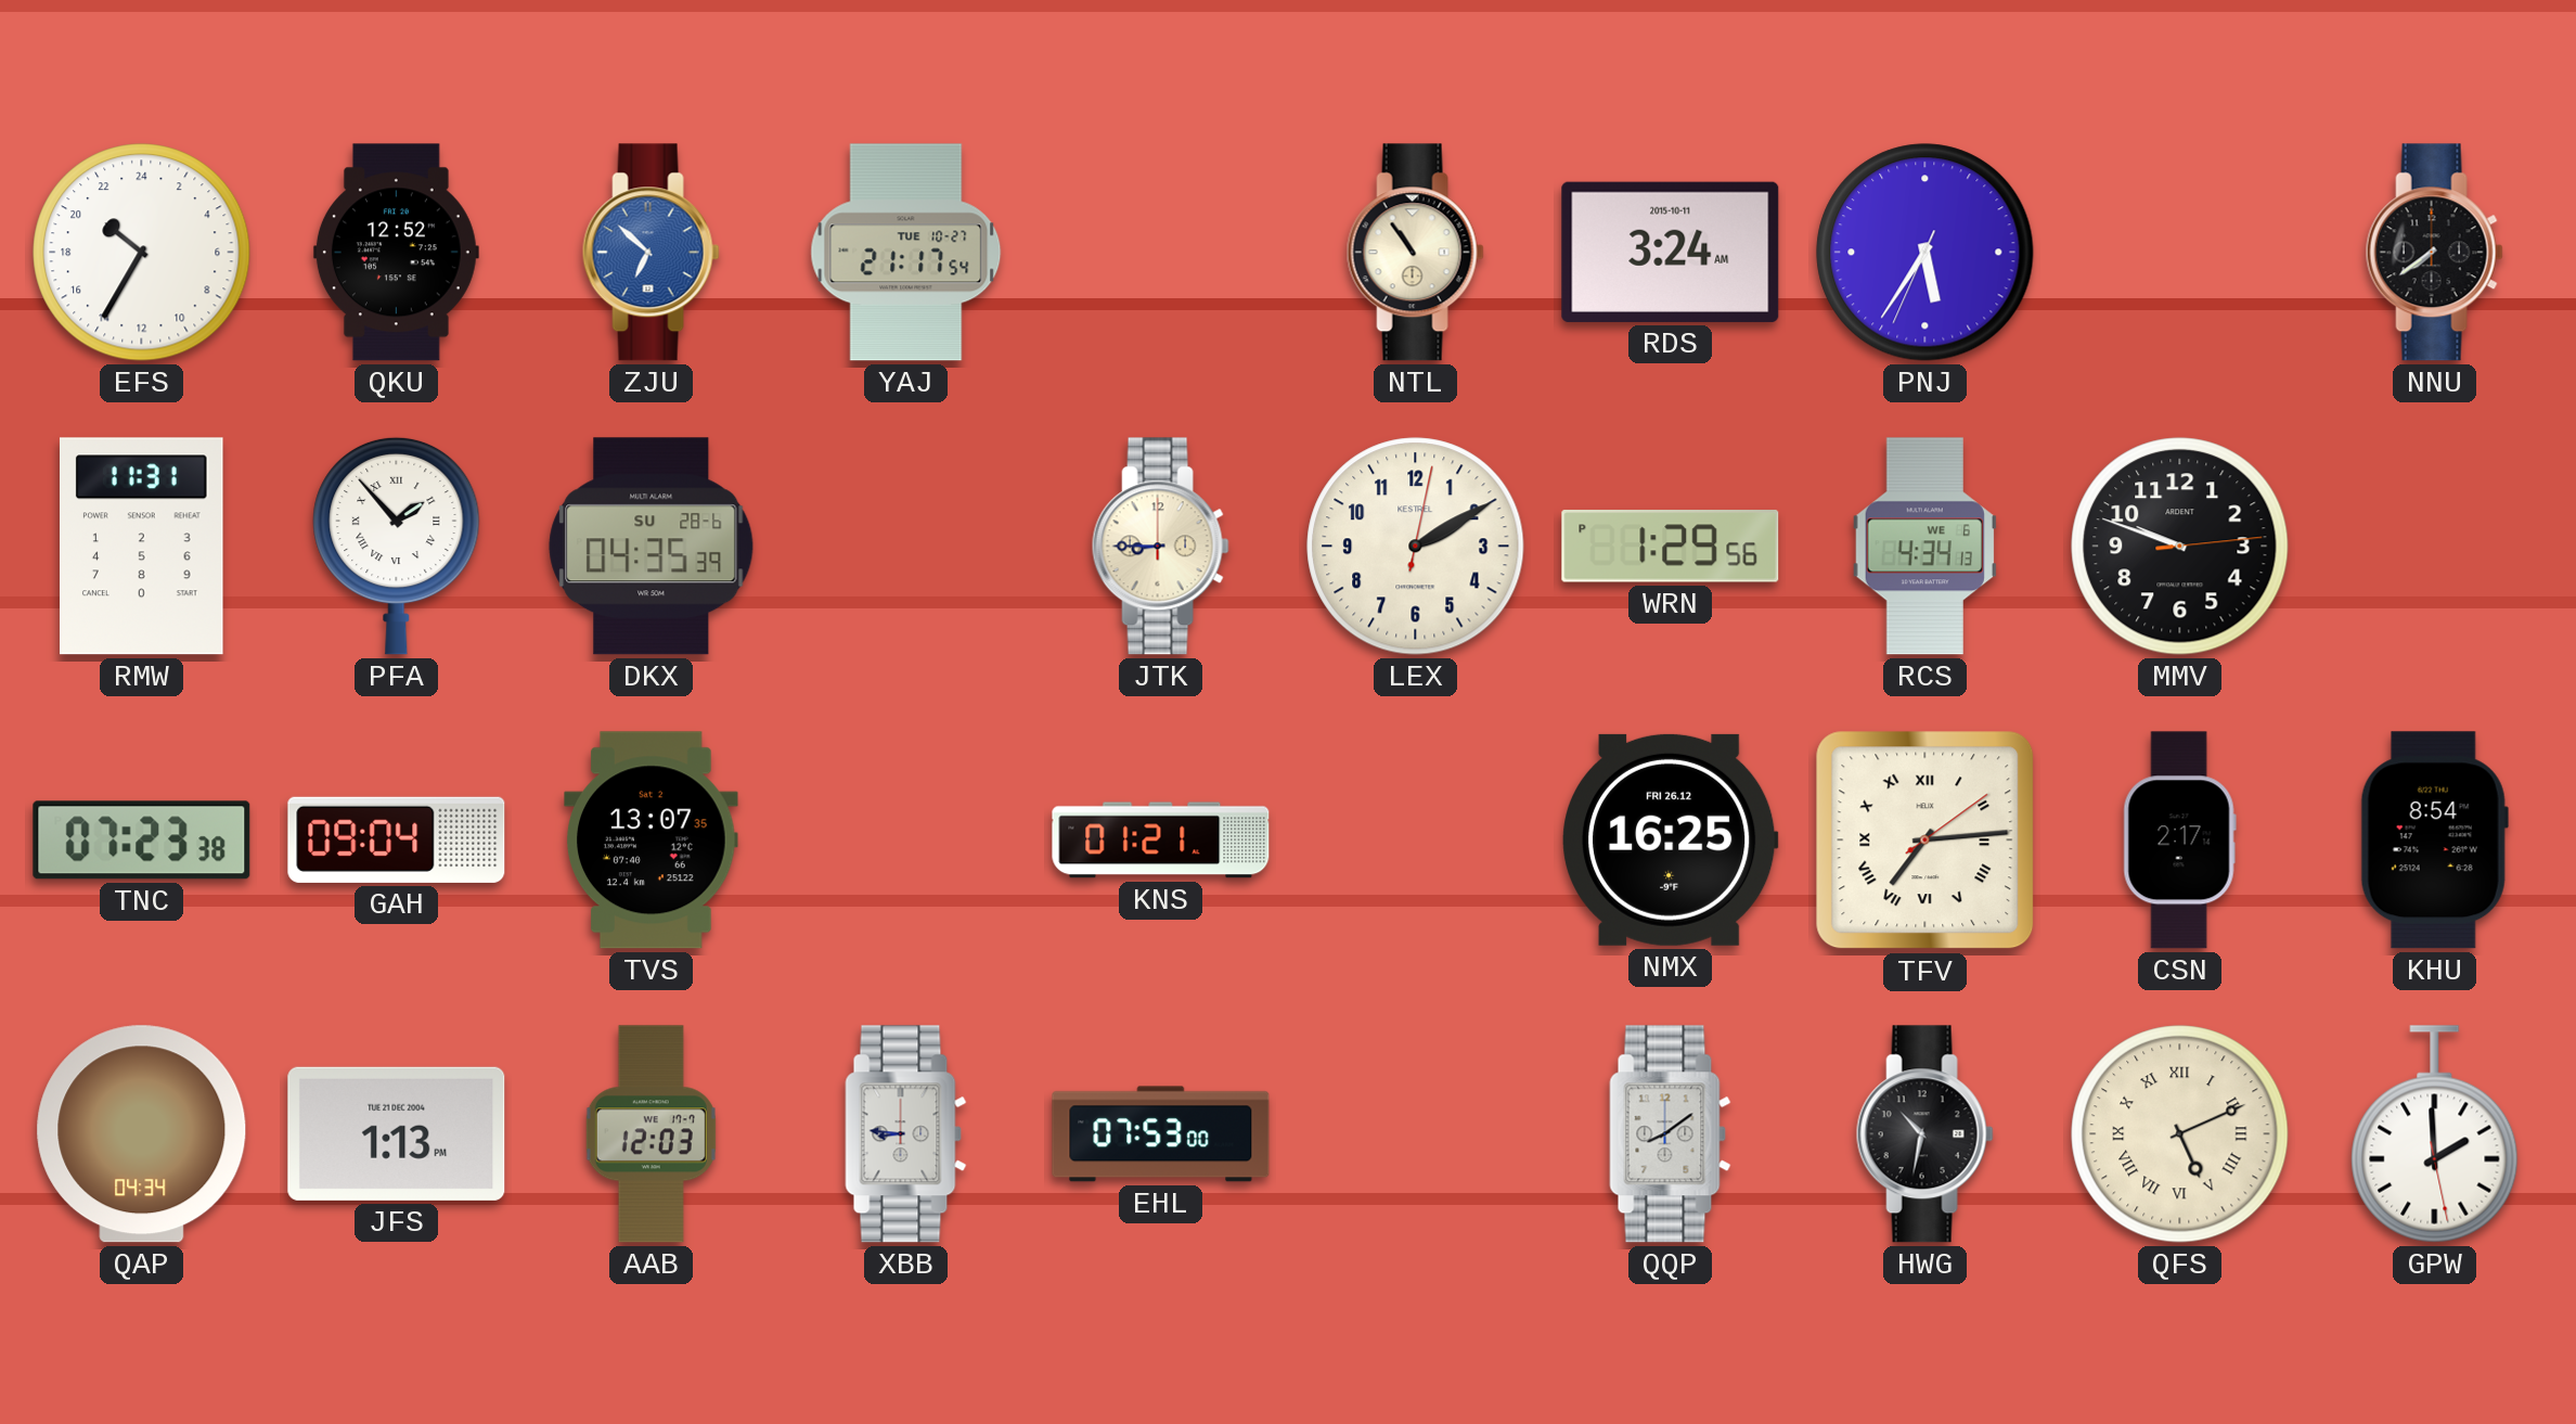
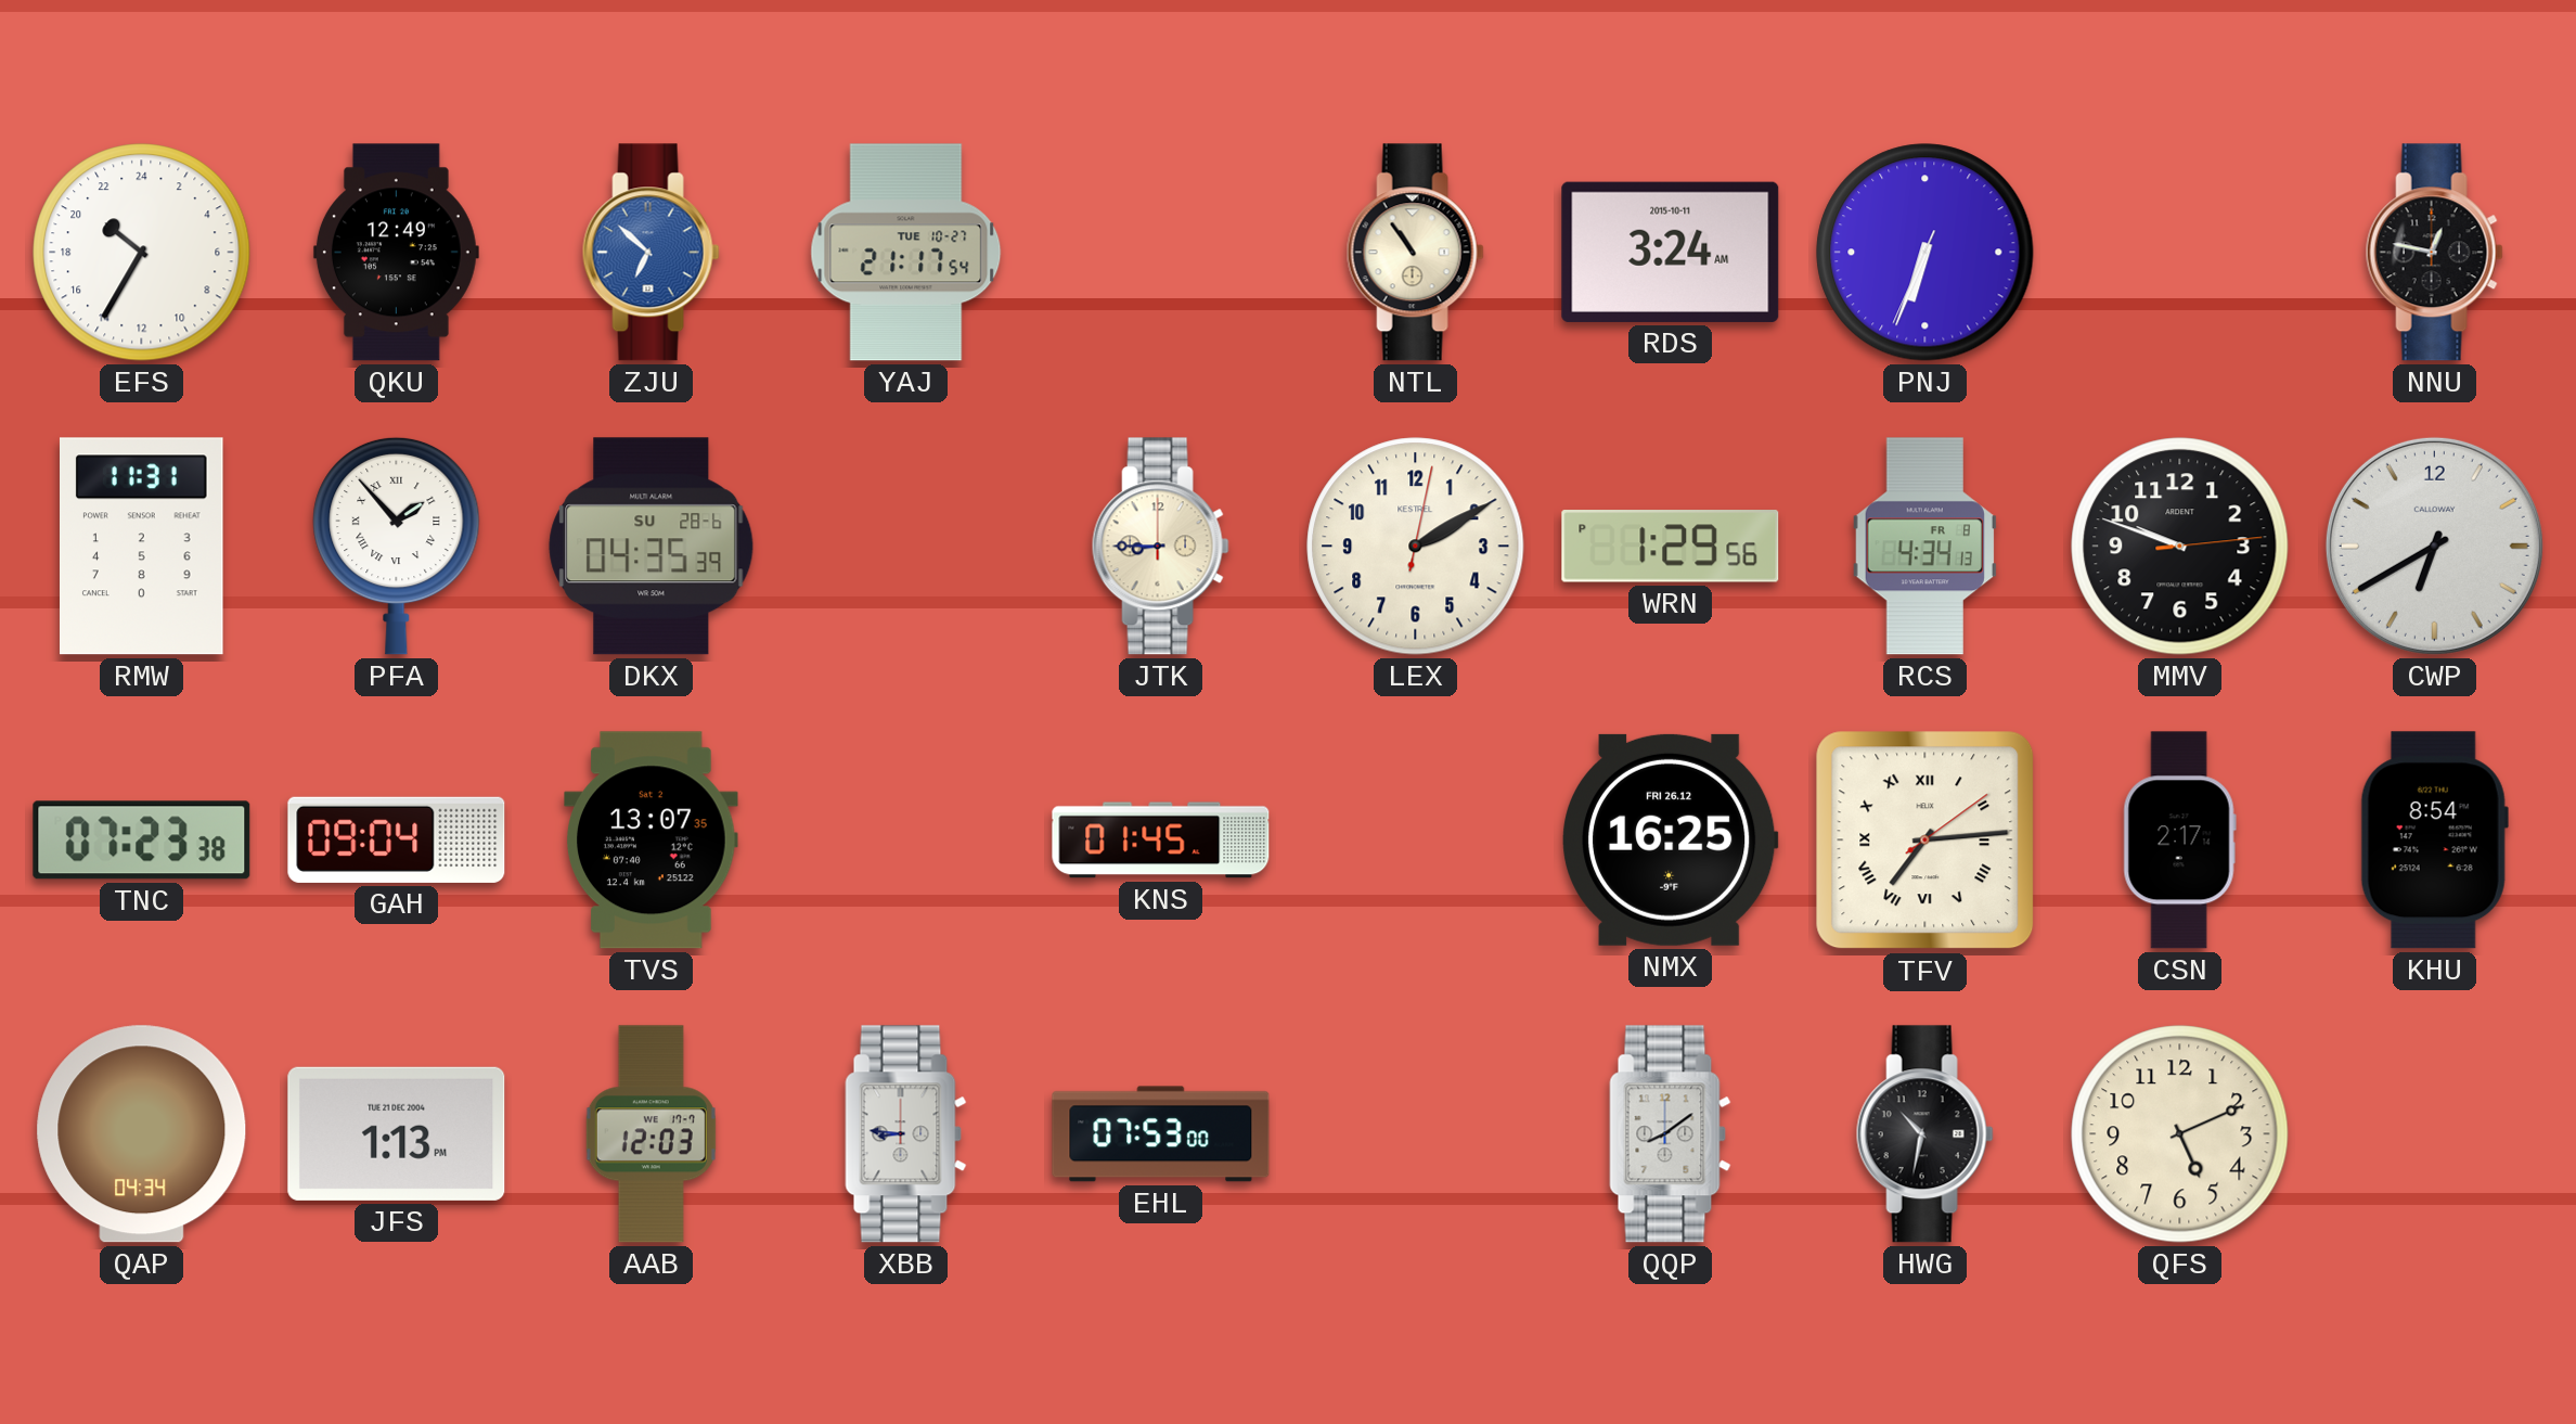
QKU: 12:52 -> 12:49
PNJ: 5:35 -> 6:33
NNU: 7:39 -> 12:47
RCS date: WE 6 -> FR 8
CWP: none -> 6:40
KNS: 01:21 -> 01:45
QFS numerals: Roman -> Arabic
GPW: 1:59 -> none
